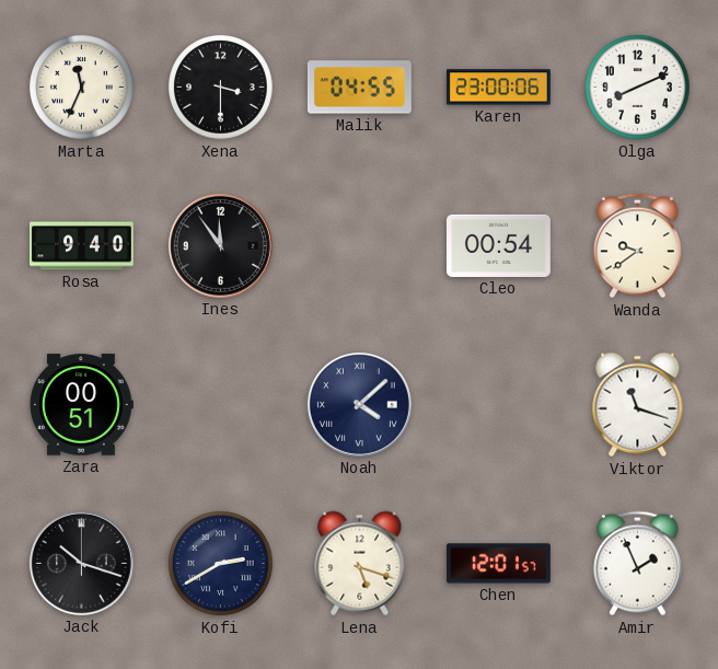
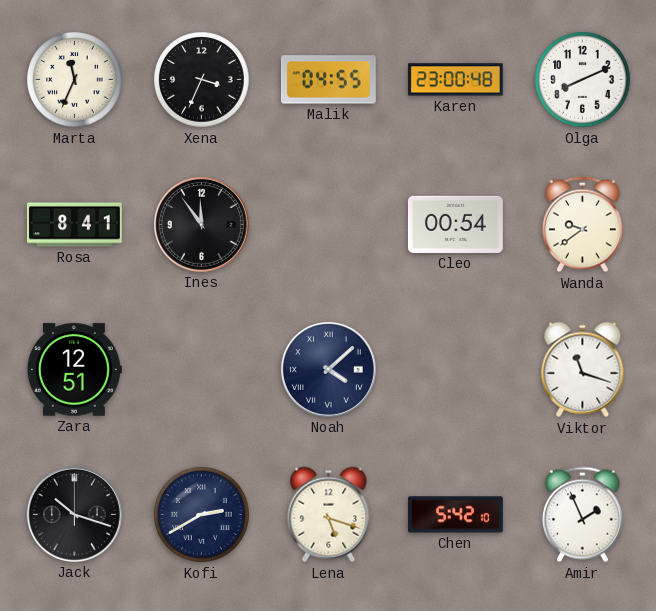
Xena: 3:30 -> 3:34
Karen: 23:00:06 -> 23:00:48
Rosa: 9:40 -> 8:41
Zara: 00:51 -> 12:51
Chen: 12:01 -> 5:42
